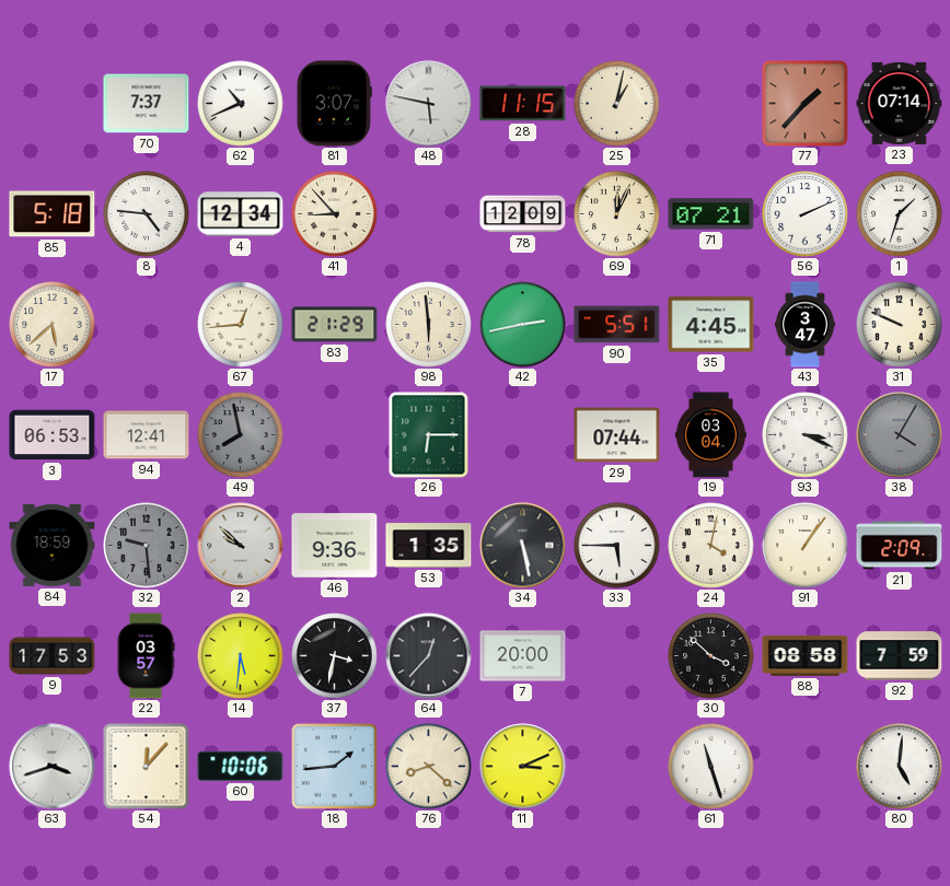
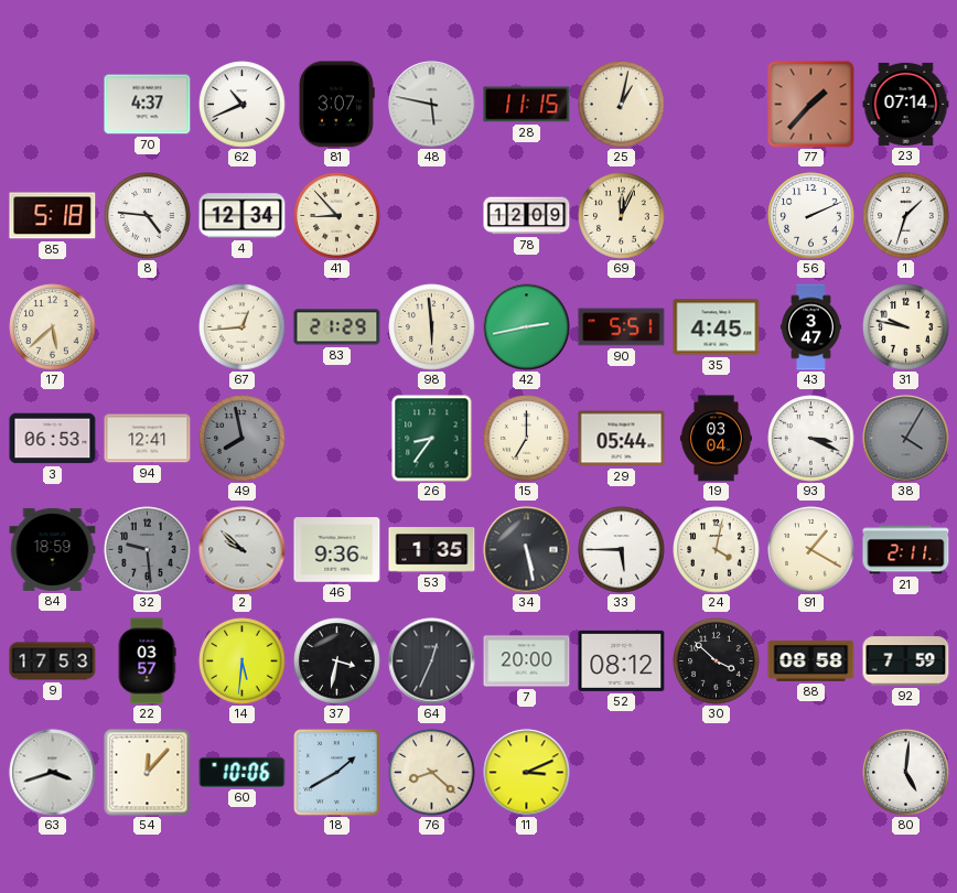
70: 7:37 -> 4:37
71: 07:21 -> none
31: 9:49 -> 9:47
26: 6:15 -> 8:36
15: none -> 7:00
29: 07:44 -> 05:44
91: 1:06 -> 1:20
21: 2:09 -> 2:11
64: 12:37 -> 12:34
52: none -> 08:12
18: 1:44 -> 1:40
61: 11:27 -> none
